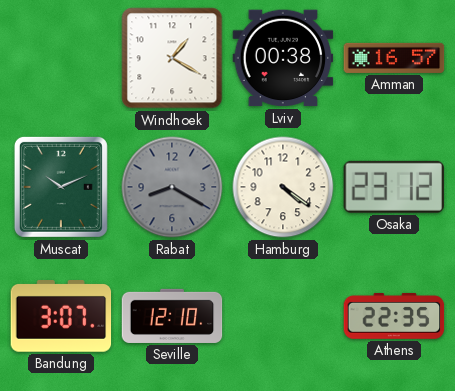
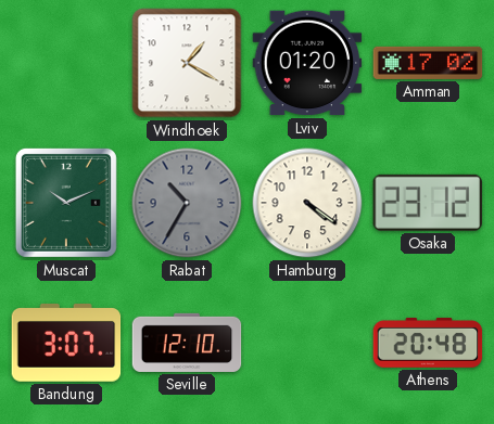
Lviv: 00:38 -> 01:20
Amman: 16:57 -> 17:02
Rabat: 8:20 -> 10:35
Athens: 22:35 -> 20:48
